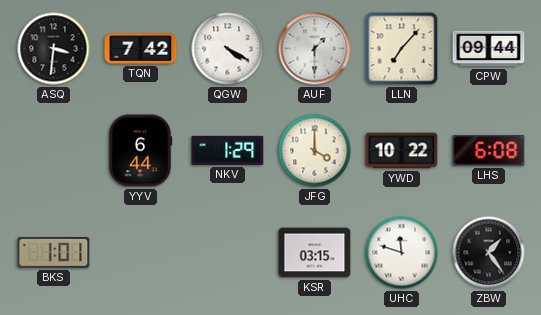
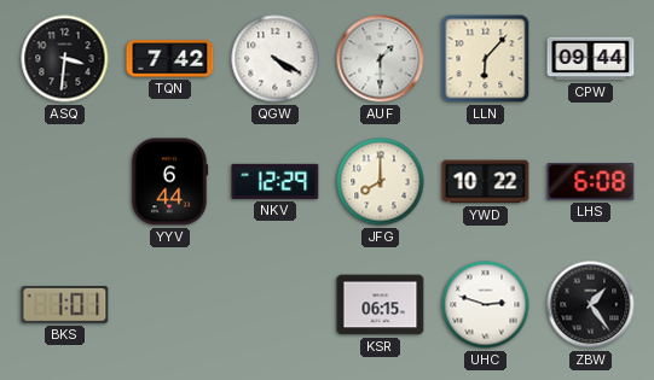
LLN: 7:07 -> 6:07
NKV: 1:29 -> 12:29
JFG: 4:00 -> 8:00
KSR: 03:15 -> 06:15
UHC: 11:48 -> 2:48
